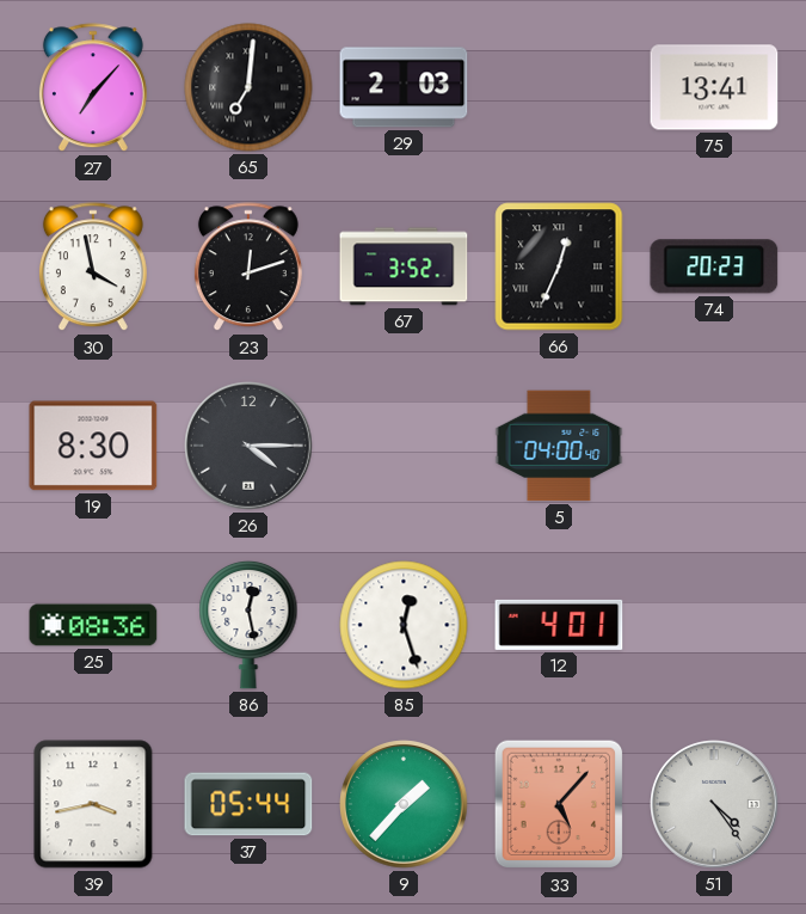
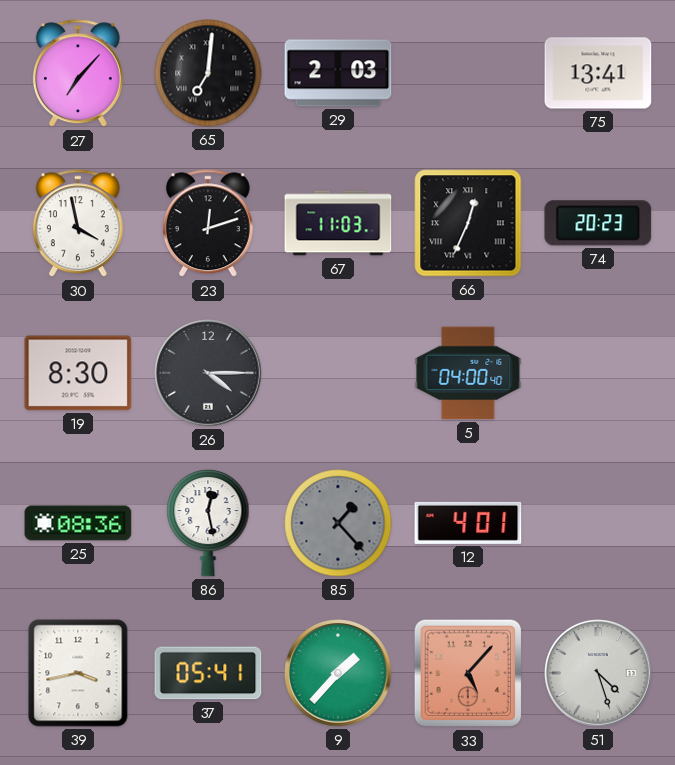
67: 3:52 -> 11:03
85: 12:27 -> 1:23
85 dial: white -> grey
37: 05:44 -> 05:41
51: 4:24 -> 4:27
